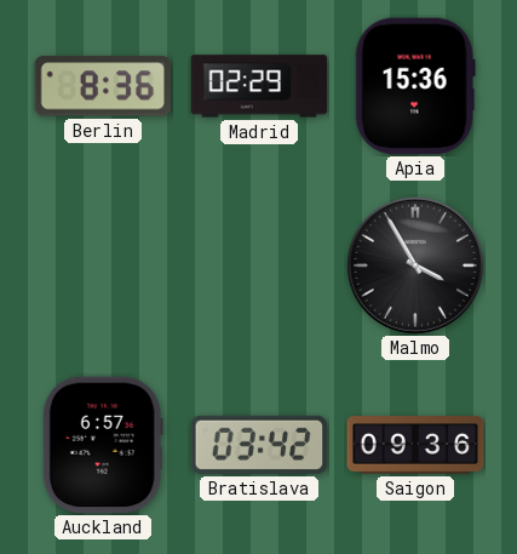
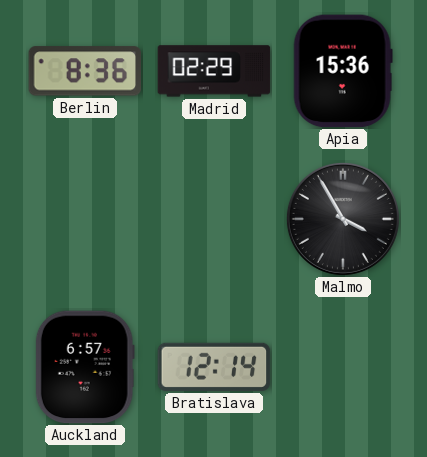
Bratislava: 03:42 -> 12:14
Saigon: 09:36 -> none
